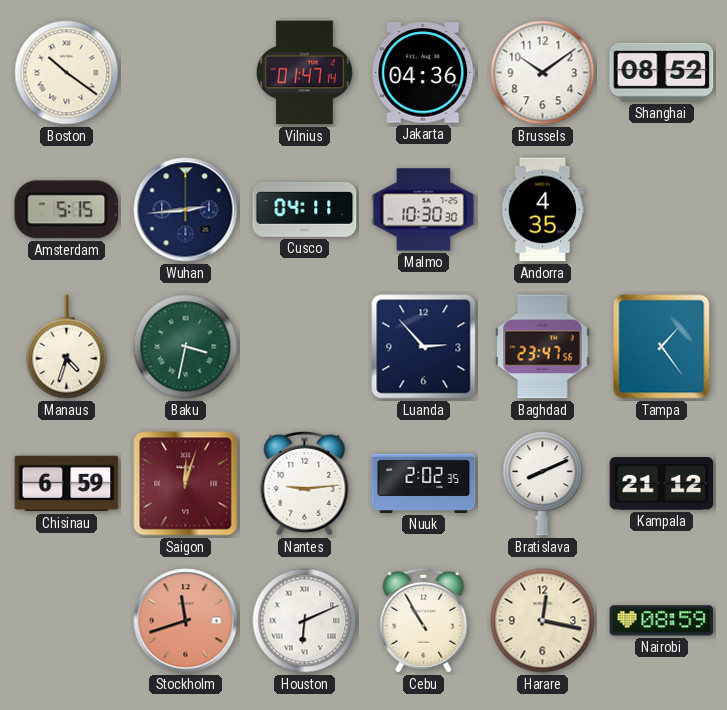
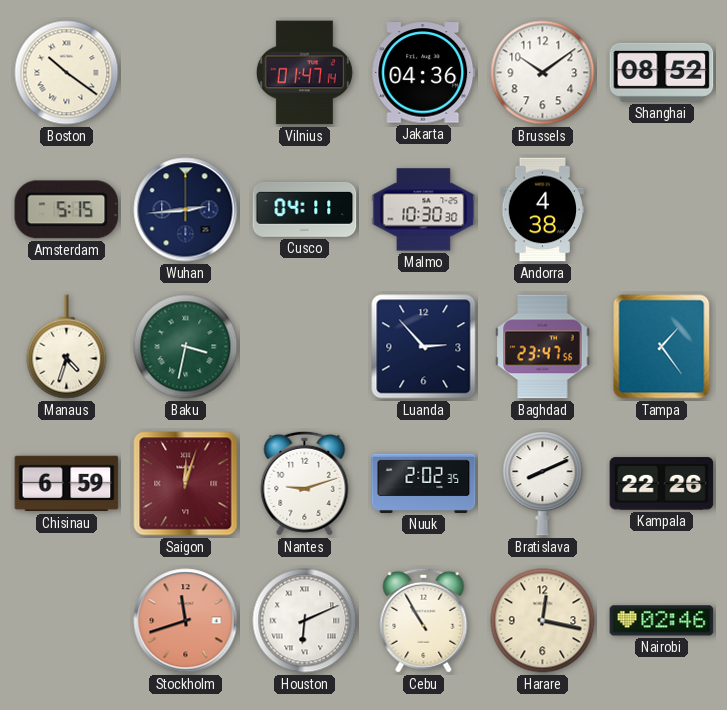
Andorra: 4:35 -> 4:38
Nantes: 9:14 -> 9:12
Kampala: 21:12 -> 22:26
Nairobi: 08:59 -> 02:46
